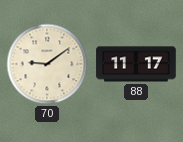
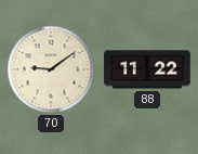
88: 11:17 -> 11:22
